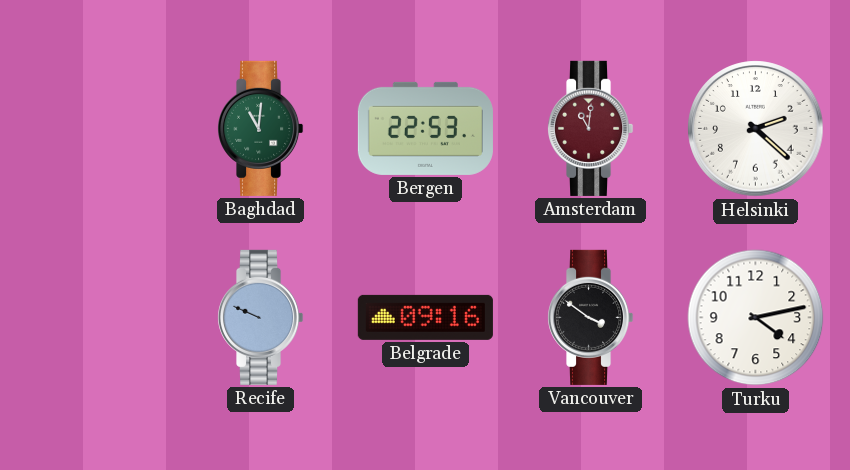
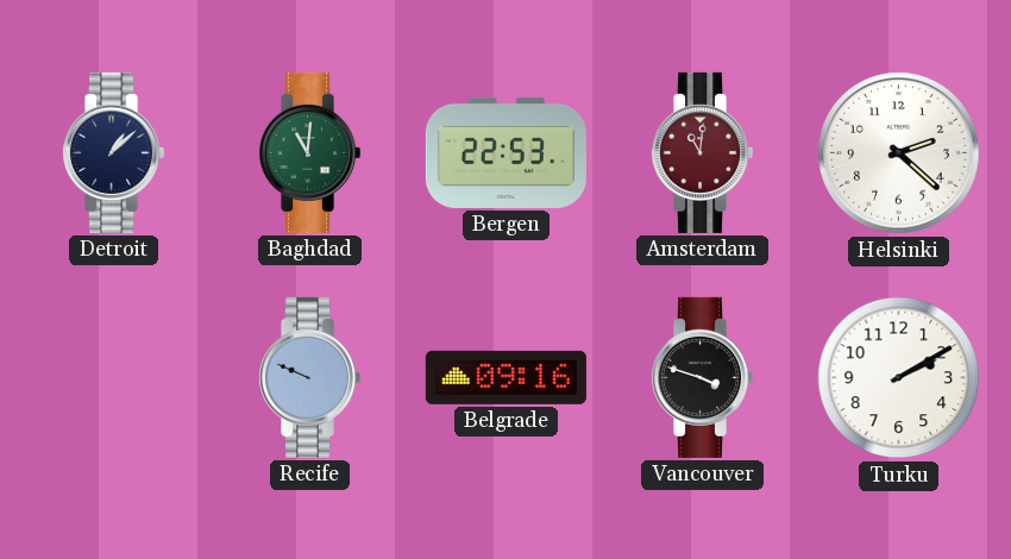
Detroit: none -> 1:08
Vancouver: 3:51 -> 3:48
Turku: 4:13 -> 2:10
